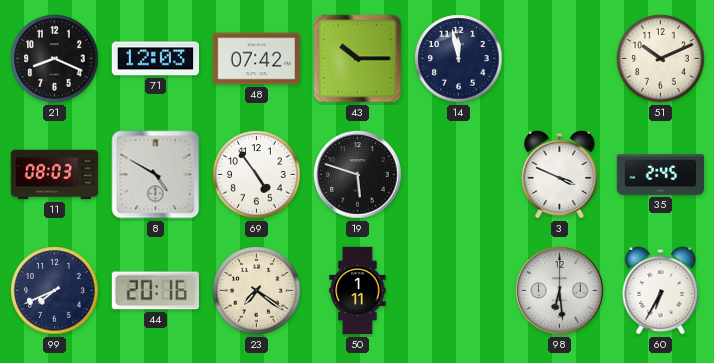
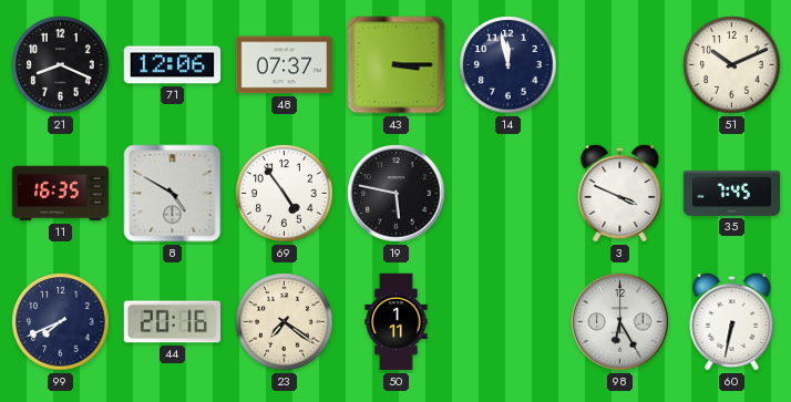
71: 12:03 -> 12:06
48: 07:42 -> 07:37
43: 10:15 -> 3:15
11: 08:03 -> 16:35
19: 5:48 -> 5:47
35: 2:45 -> 7:45
98: 6:29 -> 6:25
60: 6:35 -> 6:32
